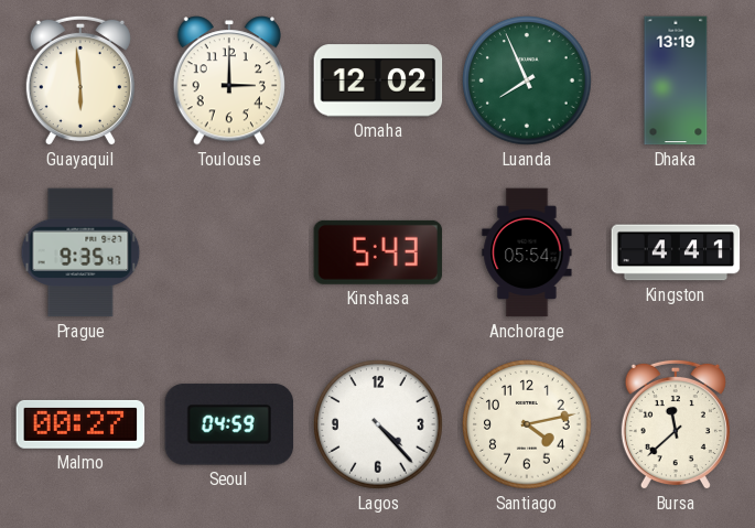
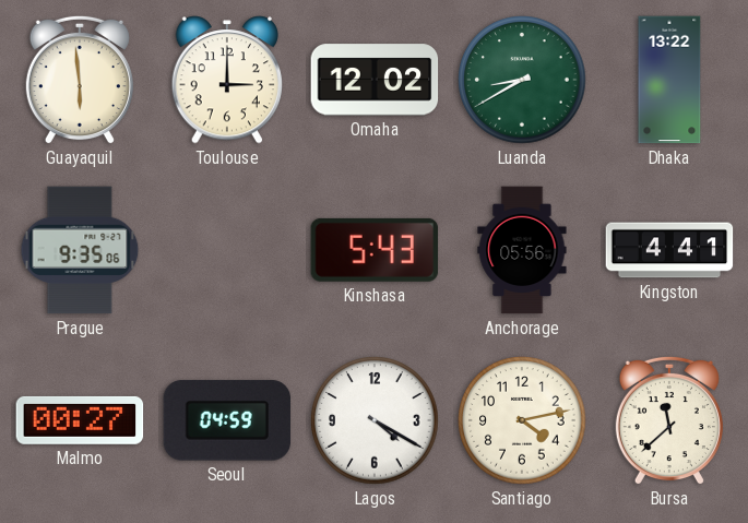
Luanda: 7:56 -> 8:40
Dhaka: 13:19 -> 13:22
Prague: 9:35:47 -> 9:35:06
Anchorage: 05:54 -> 05:56
Lagos: 4:23 -> 4:20
